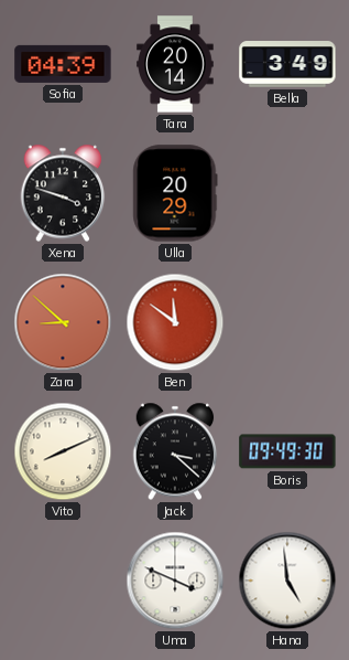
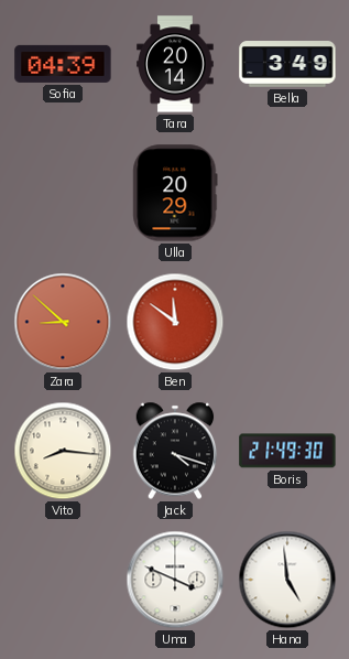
Xena: 3:48 -> none
Vito: 8:11 -> 8:16
Jack: 3:22 -> 4:18
Boris: 09:49 -> 21:49
